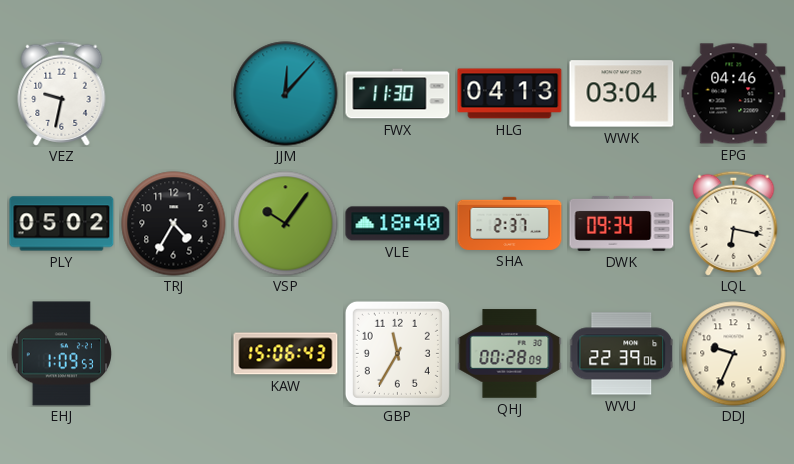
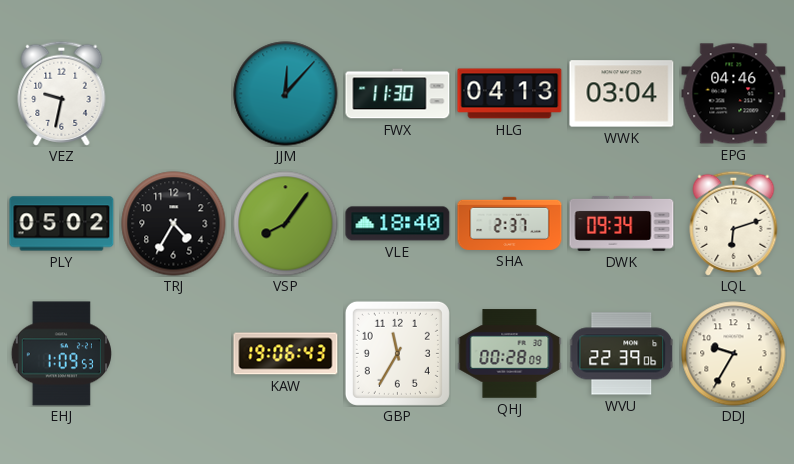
VSP: 10:06 -> 8:06
LQL: 6:17 -> 6:12
KAW: 15:06 -> 19:06
DDJ: 9:34 -> 9:35
